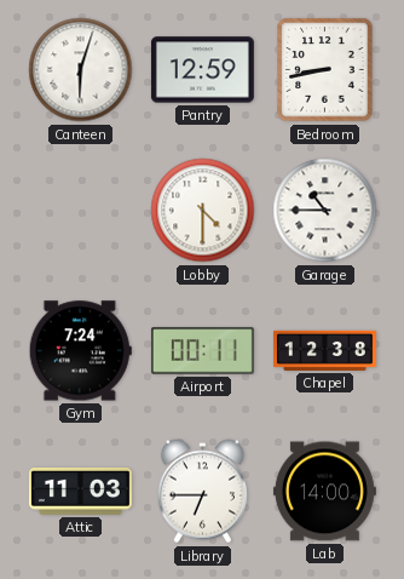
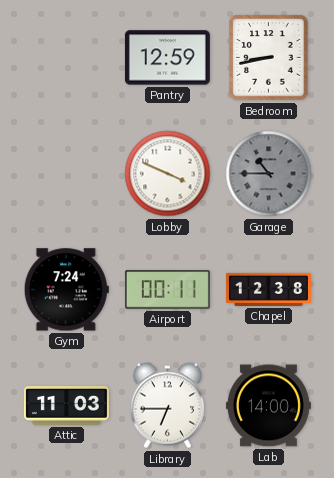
Canteen: 6:03 -> none
Lobby: 4:30 -> 3:49
Garage dial: white -> grey
